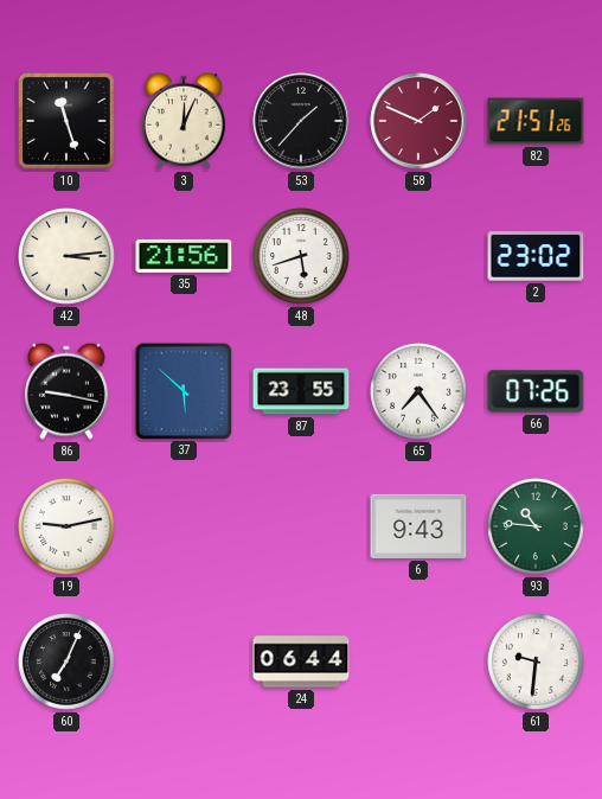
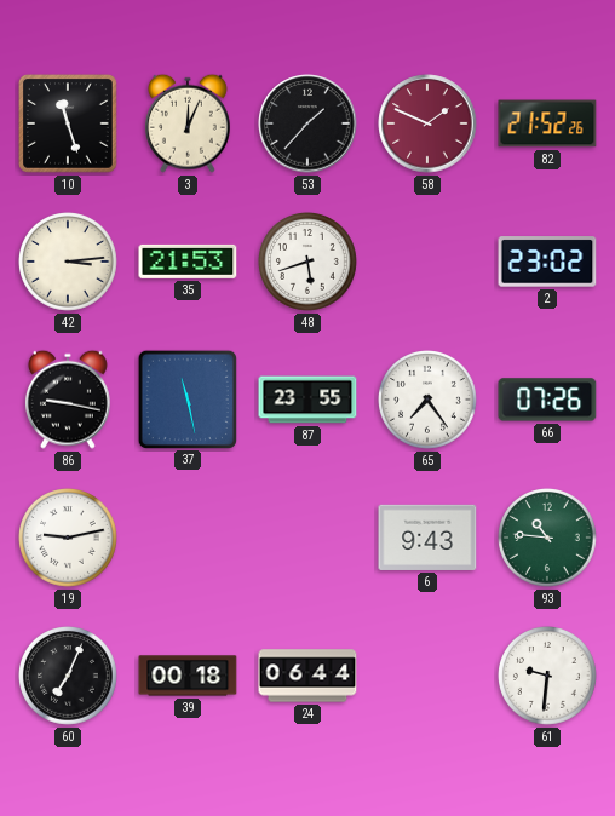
82: 21:51 -> 21:52
35: 21:56 -> 21:53
37: 5:52 -> 11:28
39: none -> 00:18
